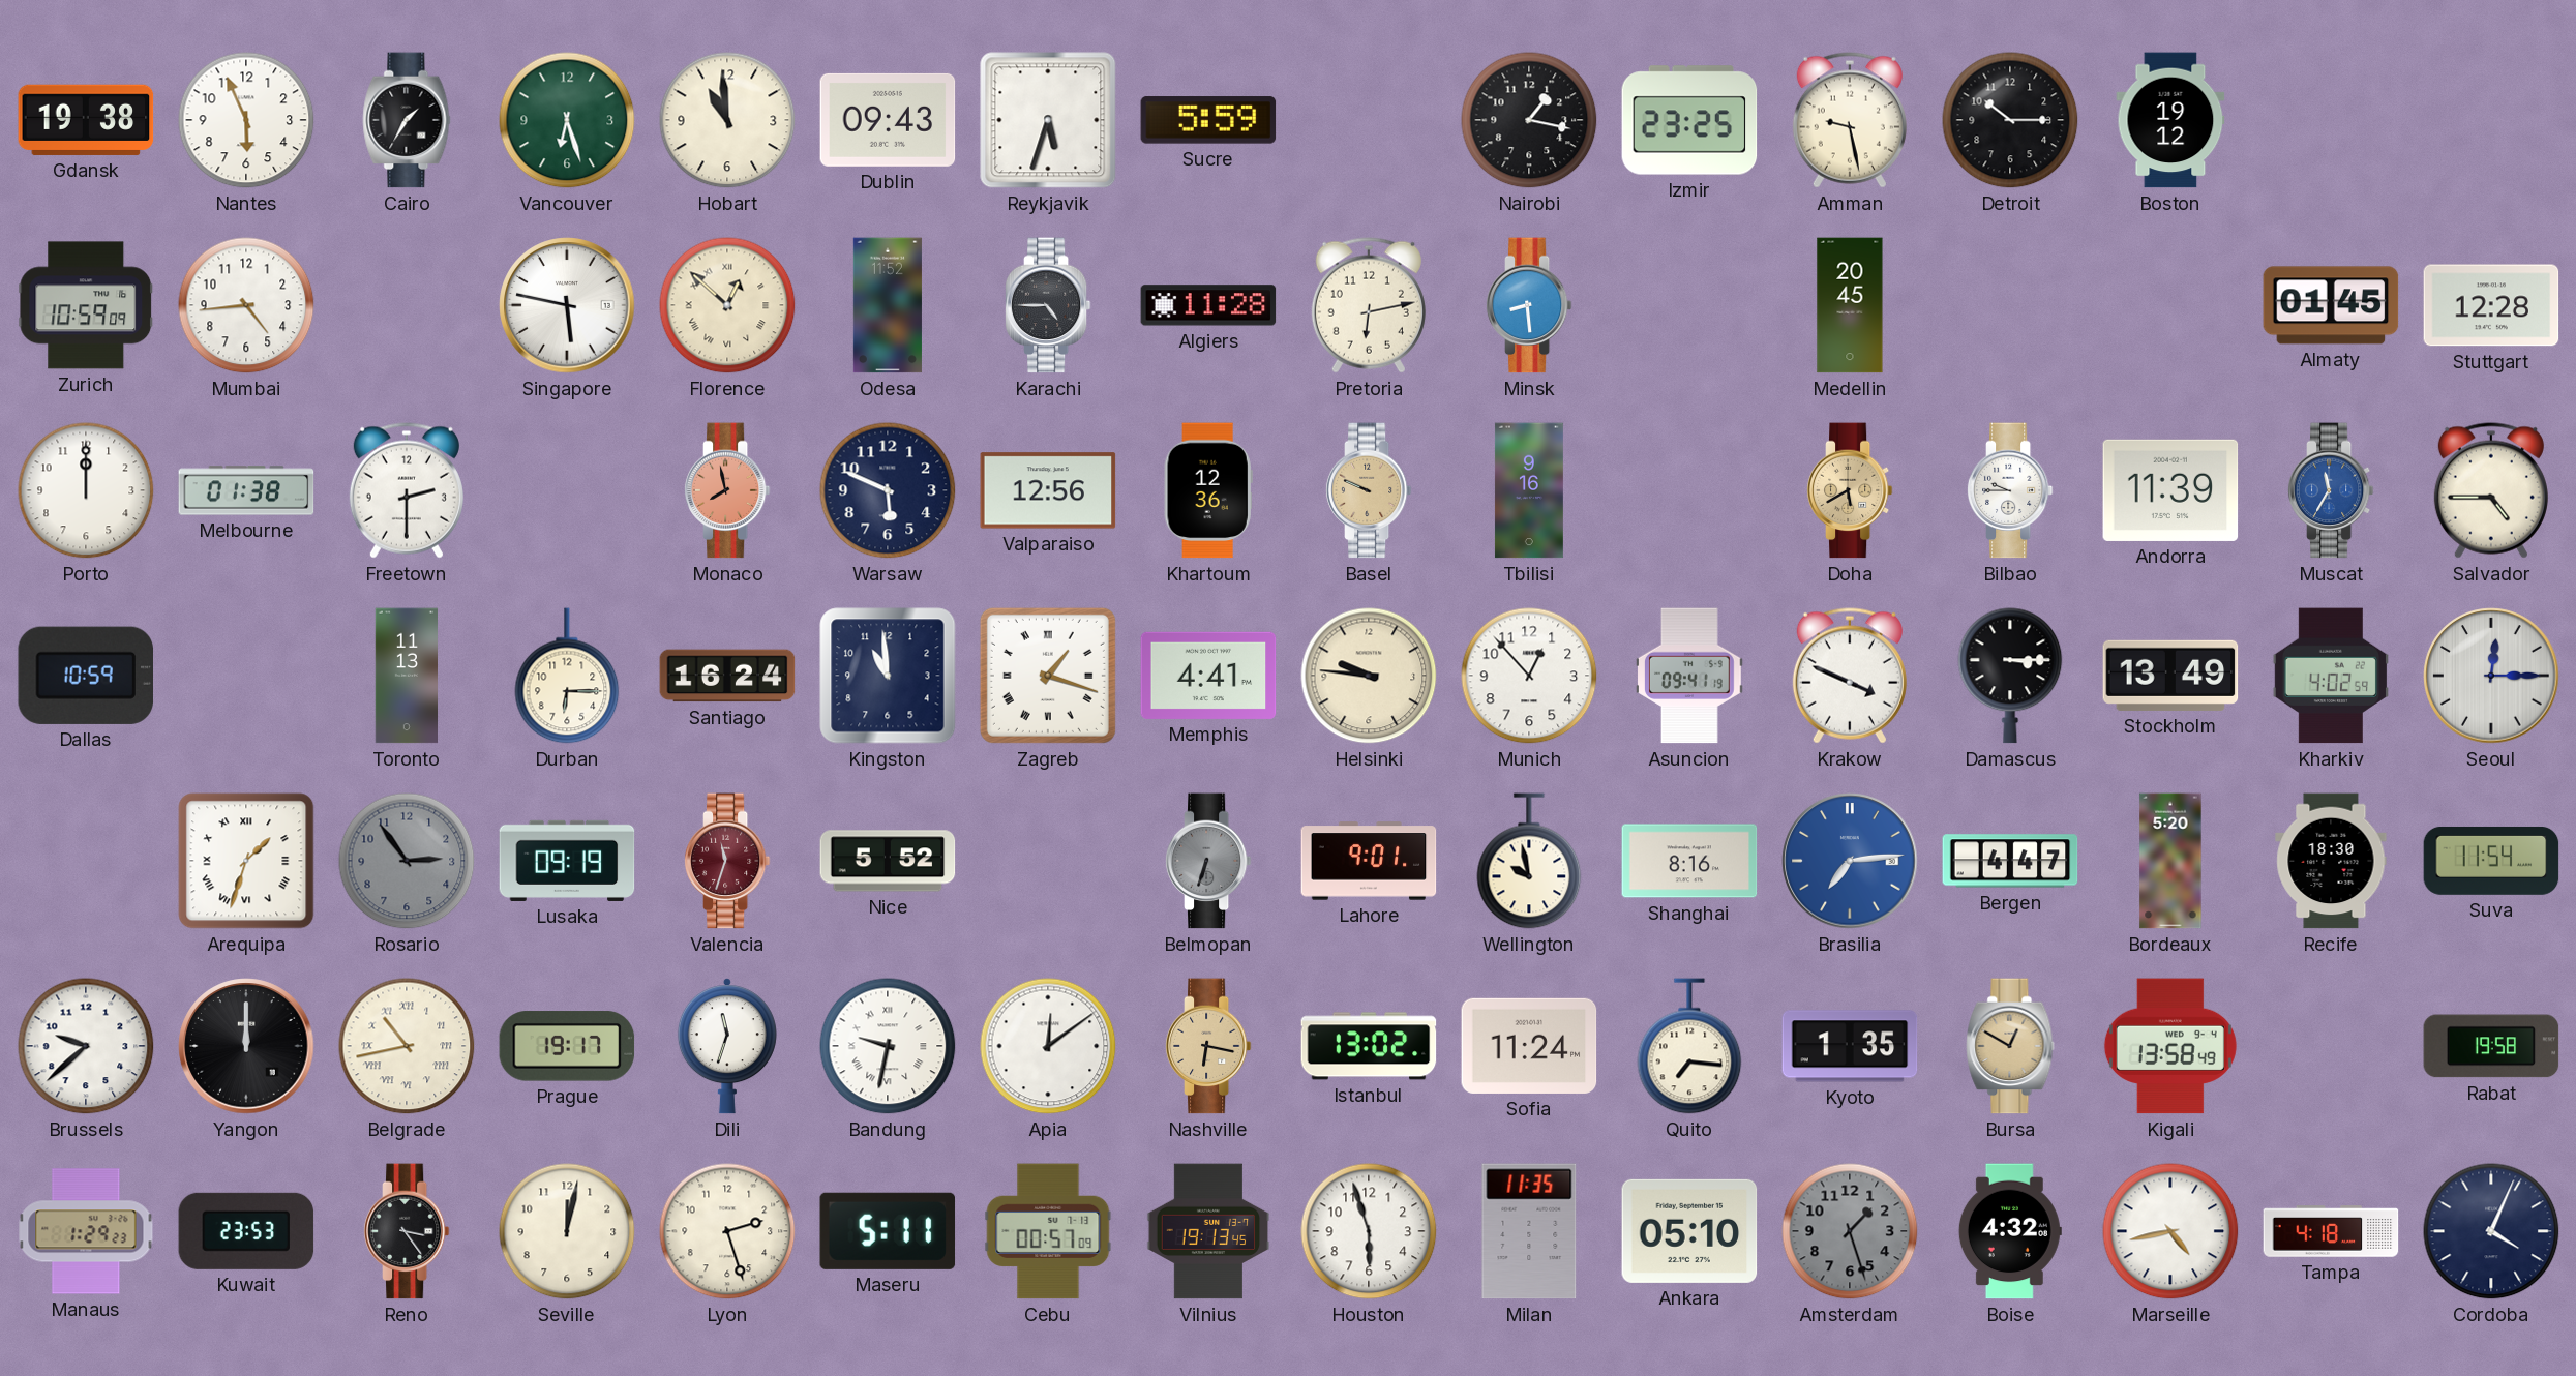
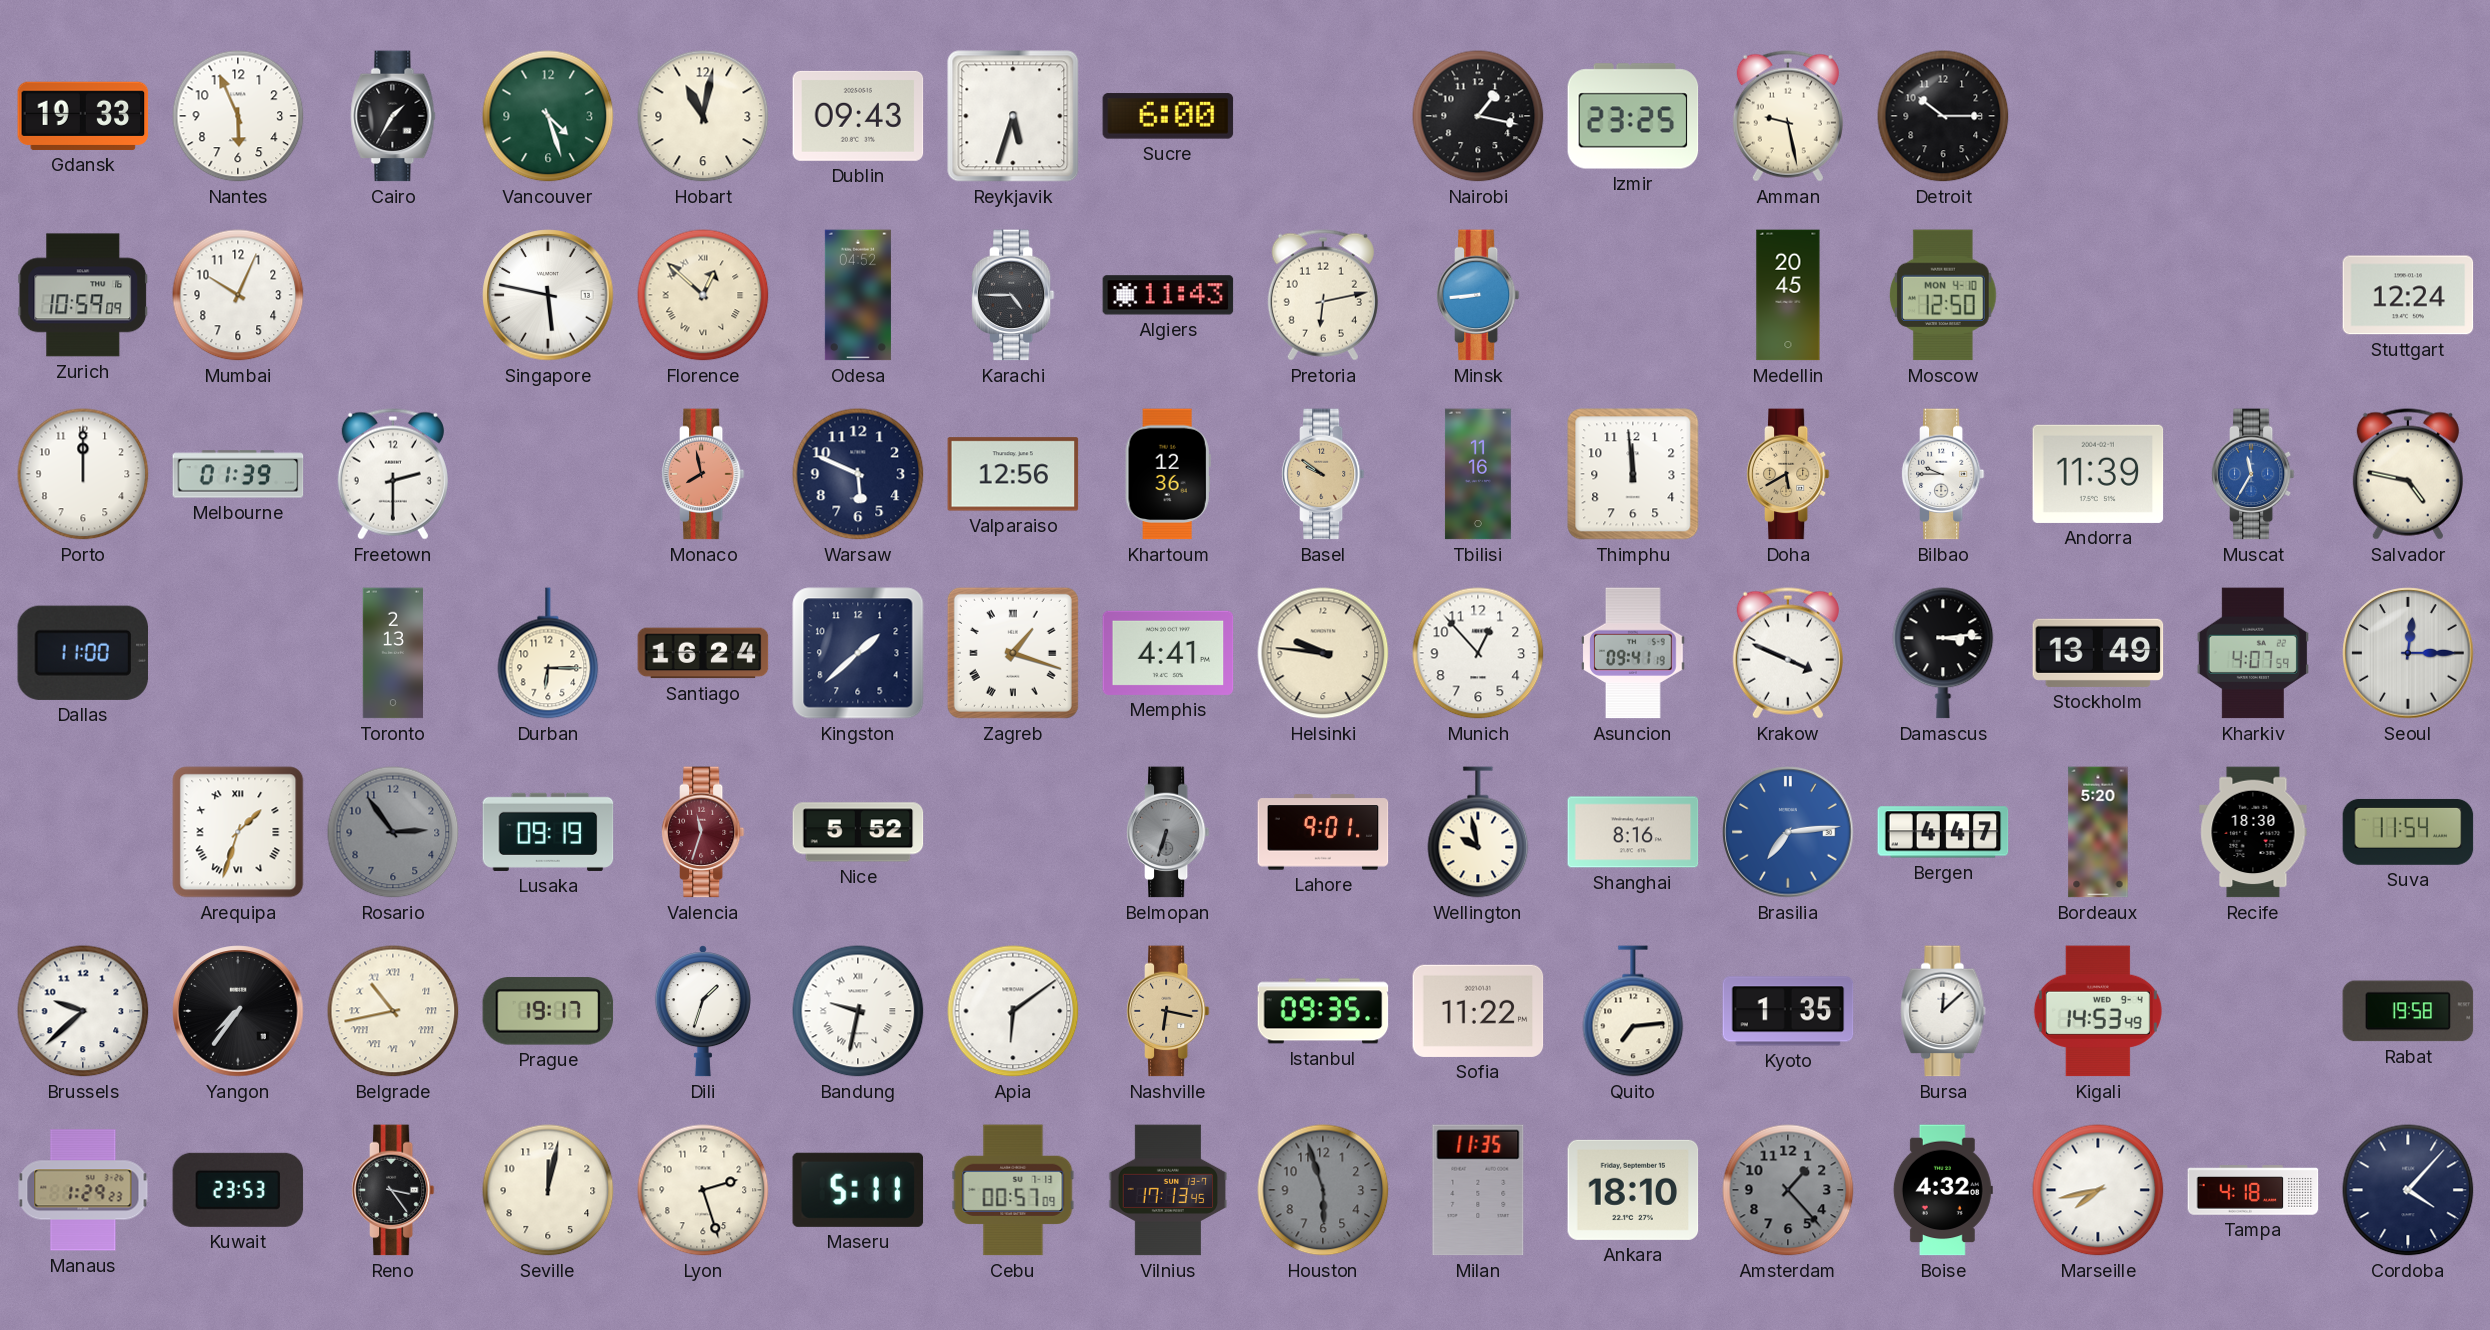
Gdansk: 19:38 -> 19:33
Vancouver: 6:27 -> 4:27
Hobart: 10:59 -> 11:02
Sucre: 5:59 -> 6:00
Boston: 19:12 -> none
Mumbai: 4:44 -> 10:04
Odesa: 11:52 -> 04:52
Algiers: 11:28 -> 11:43
Minsk: 8:29 -> 8:44
Moscow: none -> 12:50
Almaty: 01:45 -> none
Stuttgart: 12:28 -> 12:24
Melbourne: 01:38 -> 01:39
Basel: 9:49 -> 9:51
Tbilisi: 9:16 -> 11:16
Thimphu: none -> 11:59
Salvador: 4:45 -> 4:47
Dallas: 10:59 -> 11:00
Toronto: 11:13 -> 2:13
Kingston: 10:59 -> 1:38
Damascus: 3:15 -> 3:14
Kharkiv: 4:02 -> 4:07
Yangon: 12:00 -> 7:36
Dili: 11:33 -> 1:33
Apia: 12:09 -> 6:09
Istanbul: 13:02 -> 09:35
Sofia: 11:24 -> 11:22
Quito: 7:16 -> 7:14
Bursa: 12:50 -> 12:08
Bursa dial: champagne -> white
Kigali: 13:58 -> 14:53
Vilnius: 19:13 -> 17:13
Houston dial: white -> grey
Ankara: 05:10 -> 18:10
Amsterdam: 1:27 -> 1:23
Marseille: 4:43 -> 7:43
Cordoba: 4:04 -> 4:07
